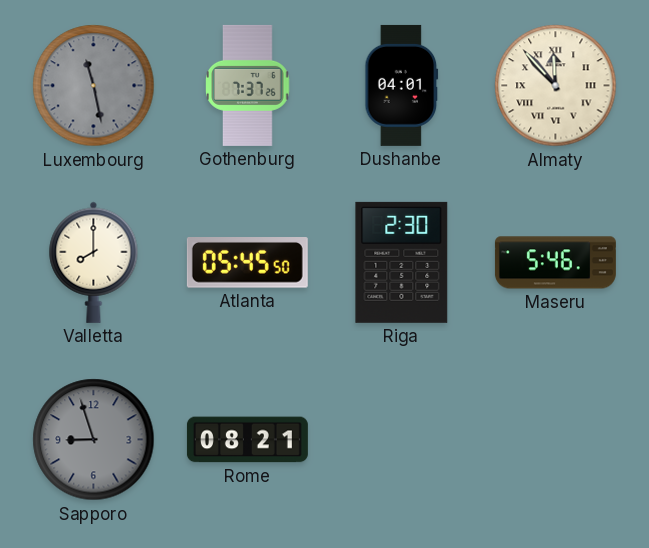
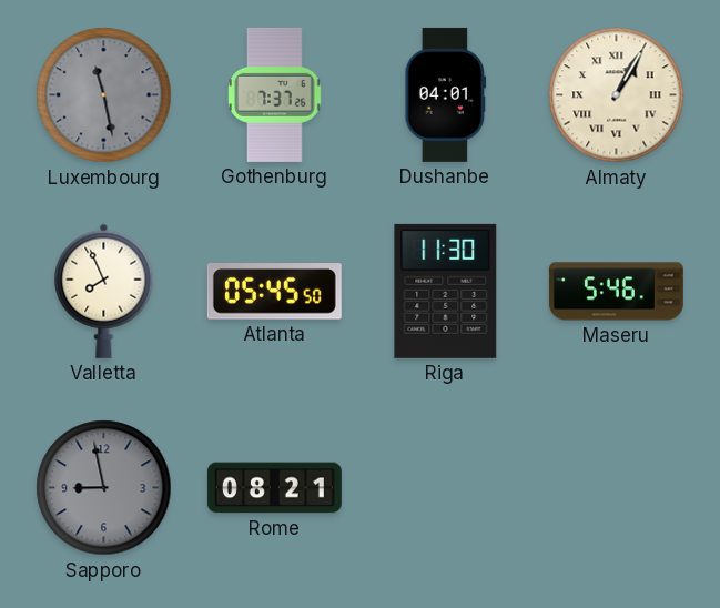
Almaty: 11:53 -> 1:05
Valletta: 8:00 -> 7:56
Riga: 2:30 -> 11:30
Sapporo: 8:57 -> 8:58
